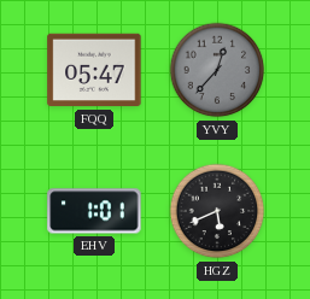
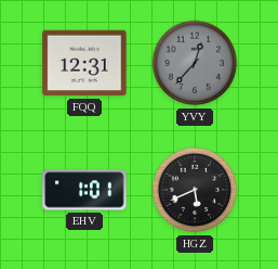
FQQ: 05:47 -> 12:31
